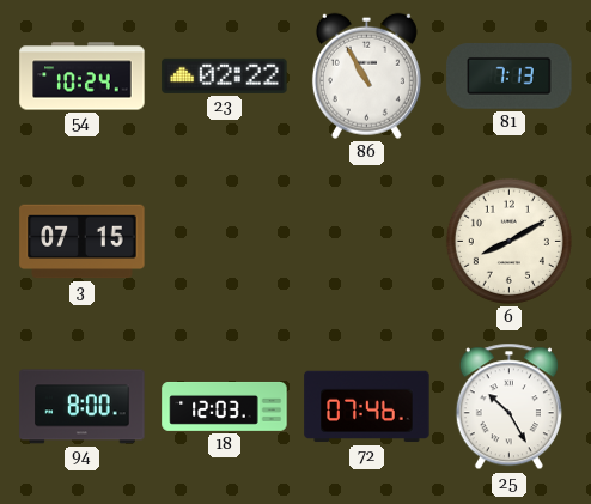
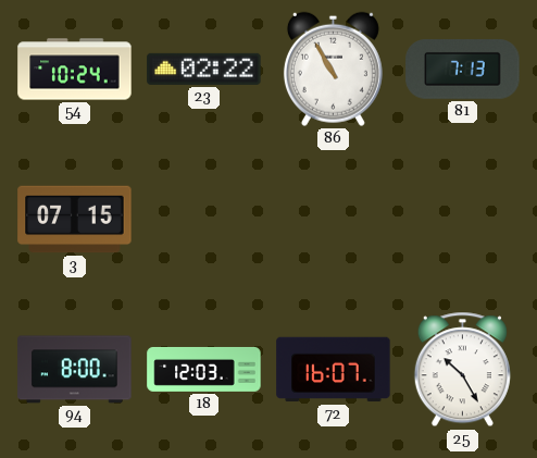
6: 8:10 -> none
72: 07:46 -> 16:07
